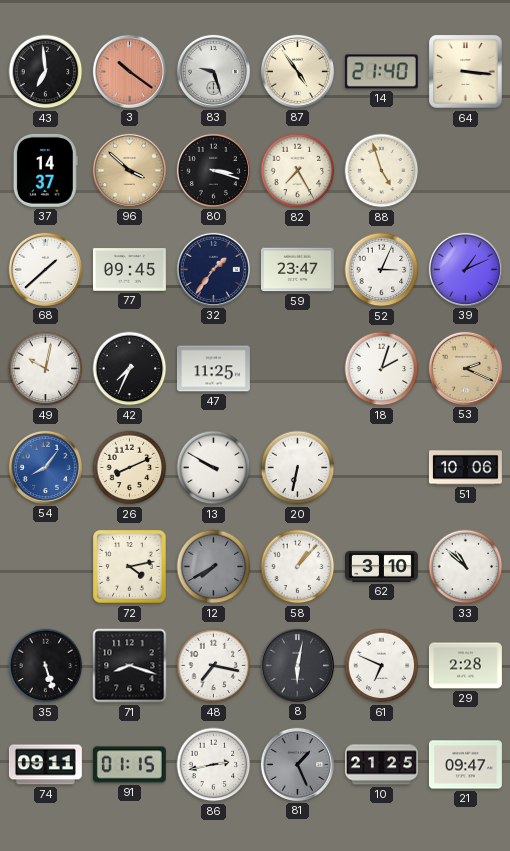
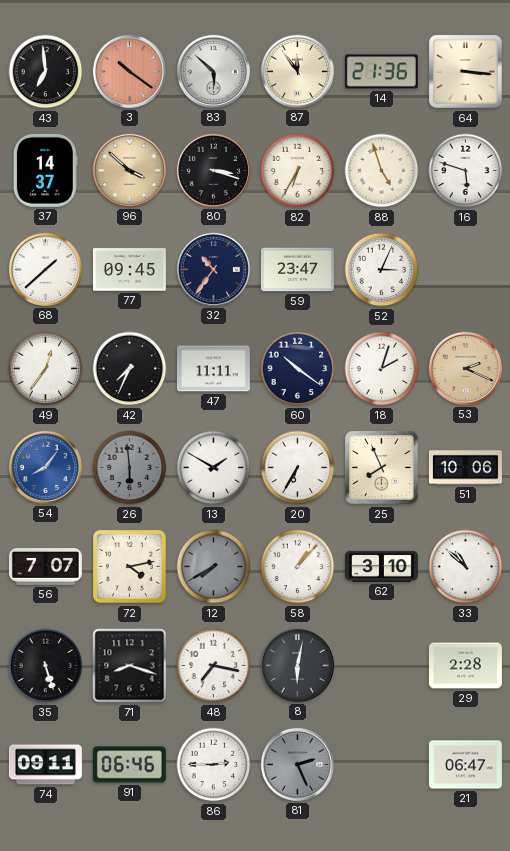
83: 9:27 -> 5:52
87: 4:54 -> 11:54
14: 21:40 -> 21:36
82: 7:25 -> 6:35
16: none -> 5:48
32: 1:36 -> 10:36
39: 1:11 -> none
49: 10:02 -> 12:36
47: 11:25 -> 11:11
60: none -> 10:21
26: 8:11 -> 5:59
26 dial: cream -> grey
13: 9:50 -> 1:50
20: 6:32 -> 6:35
25: none -> 7:56
56: none -> 7:07
61: 6:49 -> none
91: 01:15 -> 06:46
86: 2:43 -> 2:45
81: 1:26 -> 2:26
10: 21:25 -> none
21: 09:47 -> 06:47
